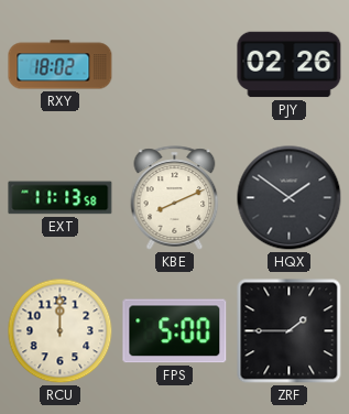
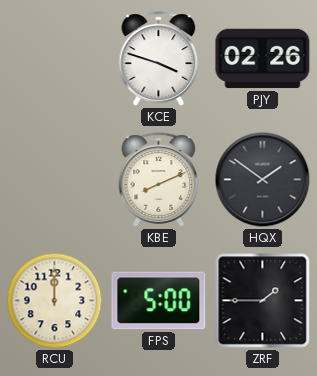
RXY: 18:02 -> none
KCE: none -> 3:48
EXT: 11:13 -> none
